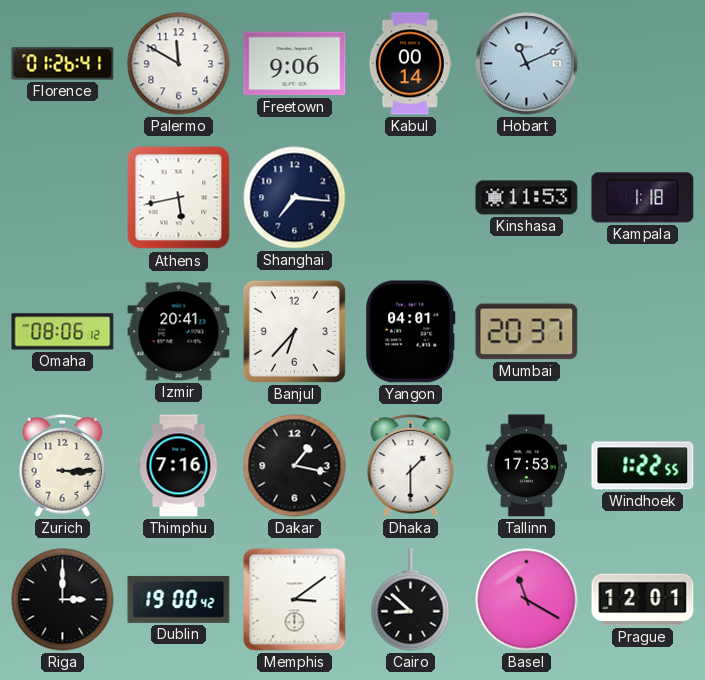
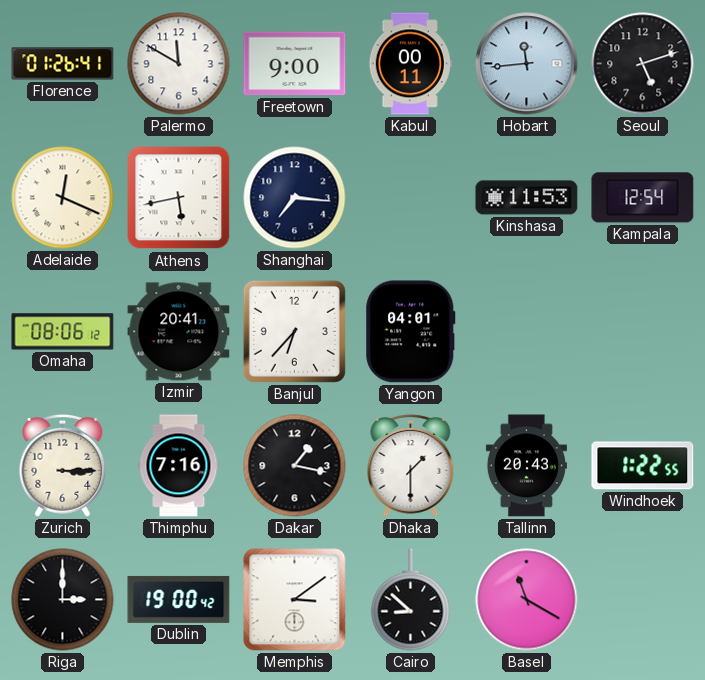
Freetown: 9:06 -> 9:00
Kabul: 00:14 -> 00:11
Hobart: 11:11 -> 11:44
Seoul: none -> 5:12
Adelaide: none -> 12:19
Kampala: 1:18 -> 12:54
Mumbai: 20:37 -> none
Tallinn: 17:53 -> 20:43
Prague: 12:01 -> none
